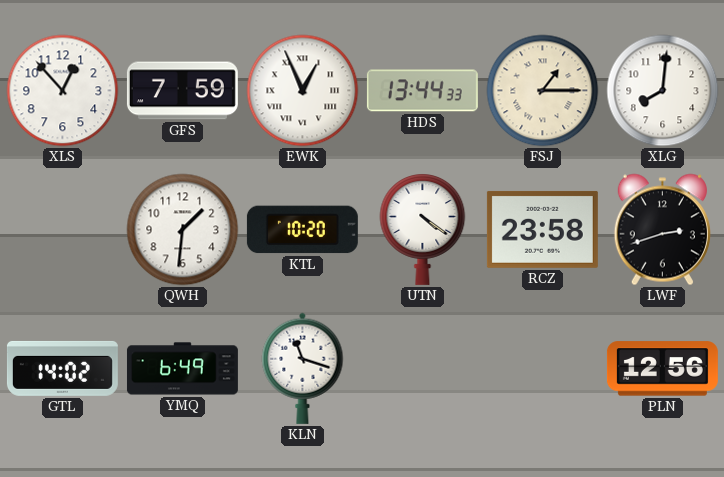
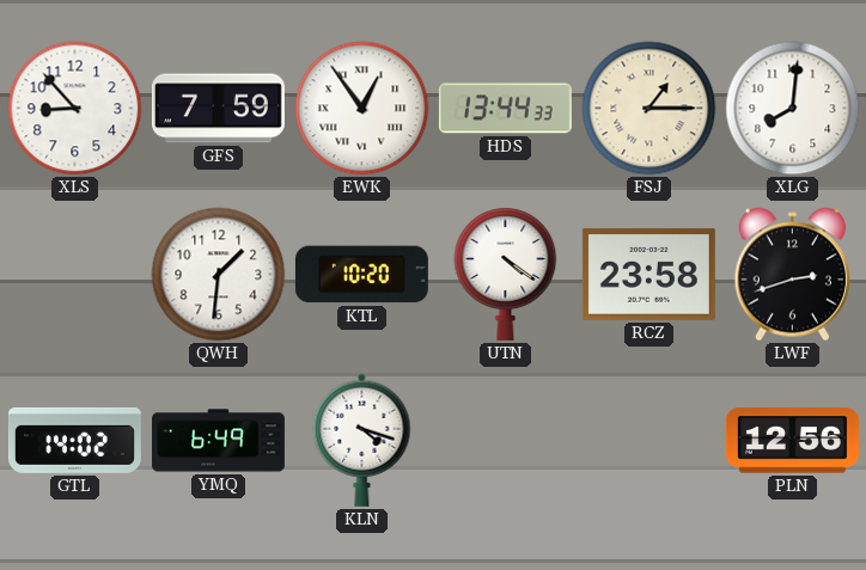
XLS: 12:53 -> 8:53
EWK: 12:56 -> 12:54
KLN: 11:18 -> 4:18
